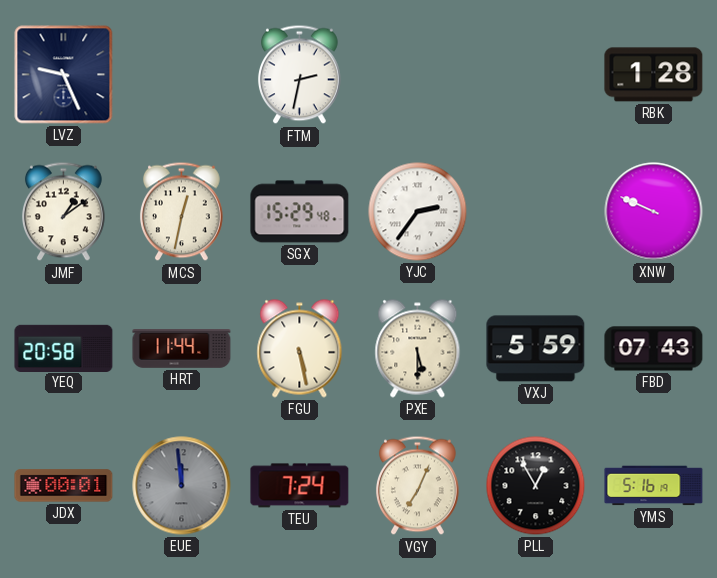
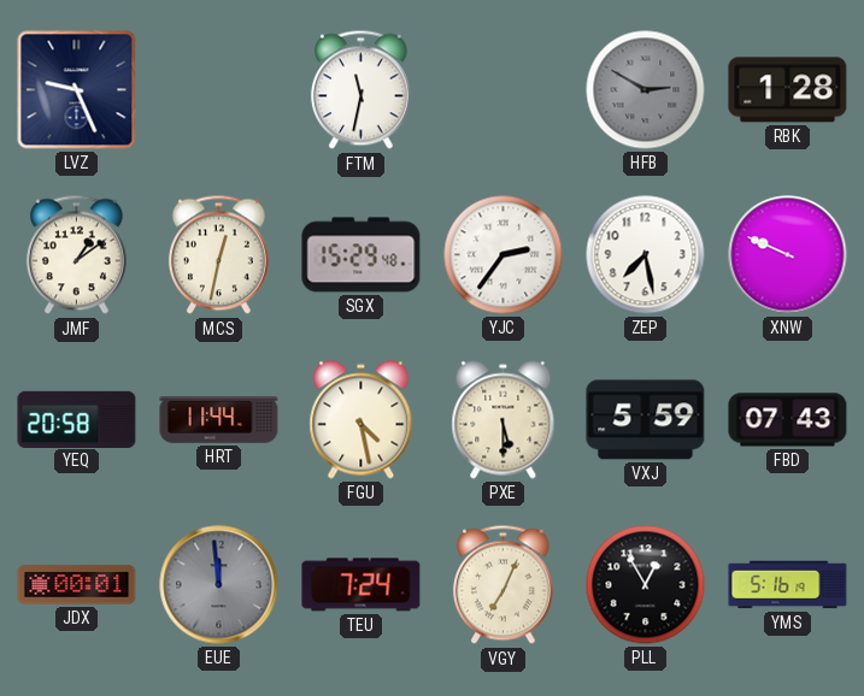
FTM: 2:32 -> 11:32
HFB: none -> 2:50
ZEP: none -> 7:28
FGU: 5:28 -> 4:28
